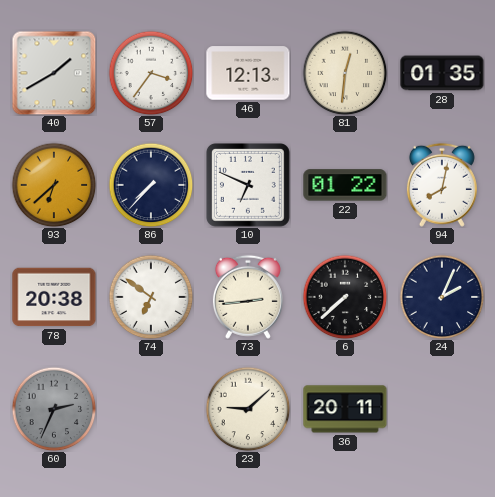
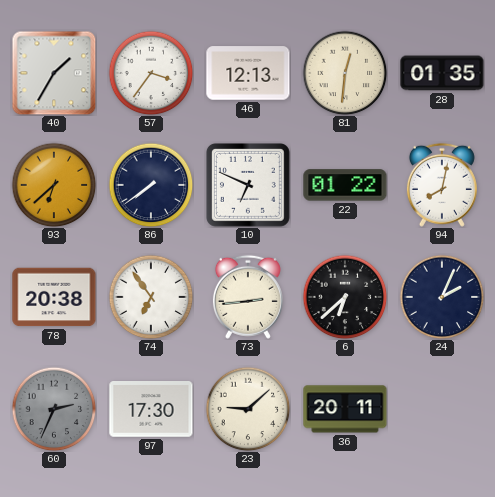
40: 1:40 -> 1:35
86: 7:37 -> 7:39
74: 6:51 -> 6:54
6: 7:38 -> 6:38
97: none -> 17:30
